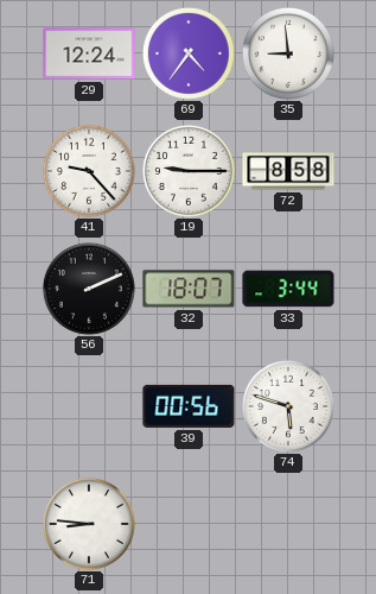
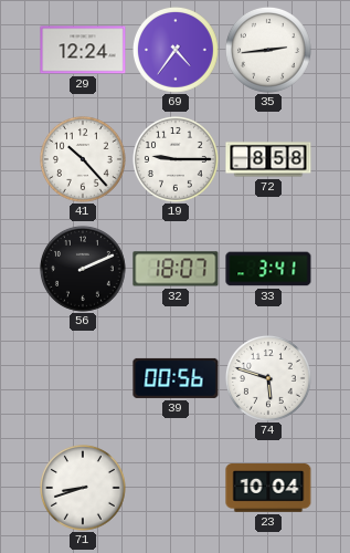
35: 8:59 -> 2:44
41: 9:23 -> 10:23
33: 3:44 -> 3:41
71: 8:46 -> 8:42
23: none -> 10:04
